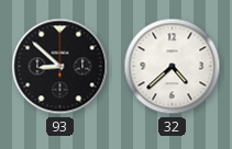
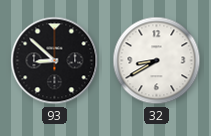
32: 4:38 -> 8:40
